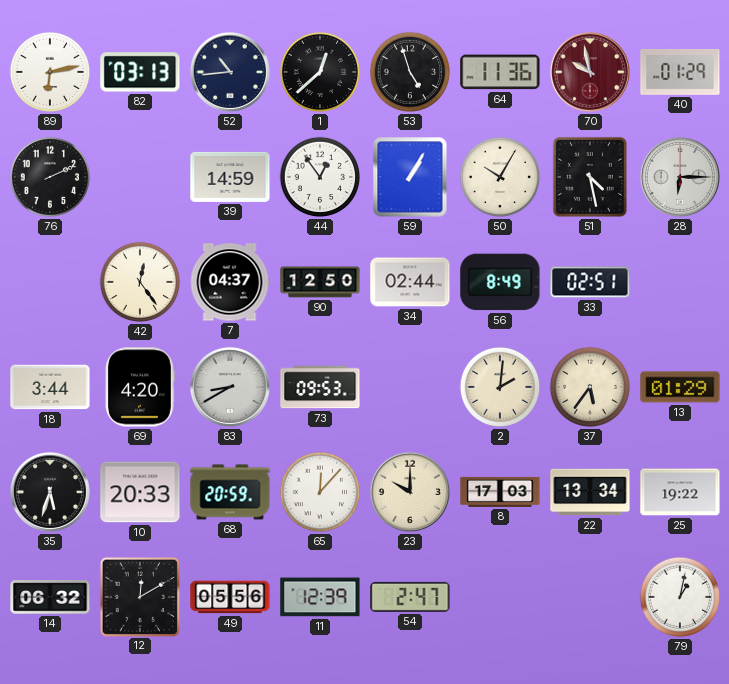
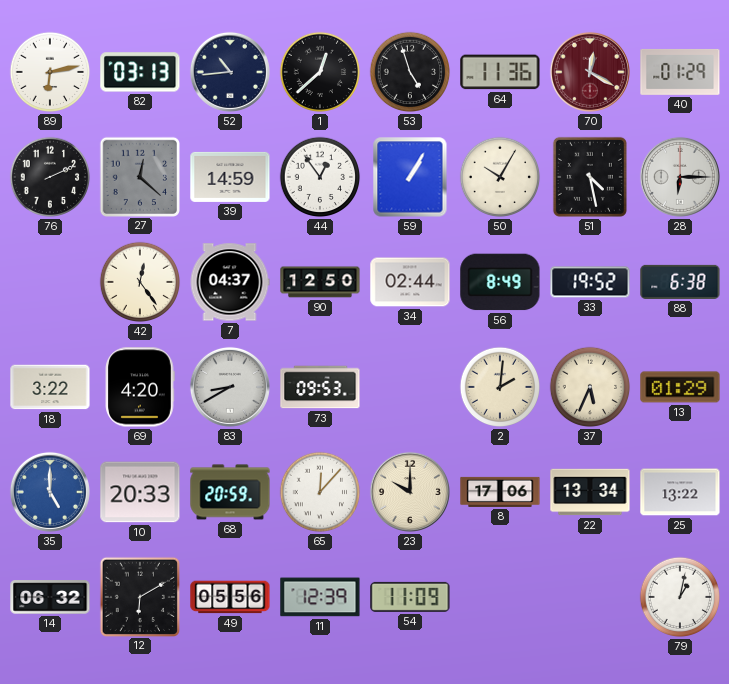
70: 9:58 -> 12:20
27: none -> 12:22
33: 02:51 -> 19:52
88: none -> 6:38
18: 3:44 -> 3:22
37: 5:36 -> 5:34
35: 5:33 -> 5:00
35 dial: black -> blue
8: 17:03 -> 17:06
25: 19:22 -> 13:22
12: 12:10 -> 6:10
54: 2:47 -> 11:09
